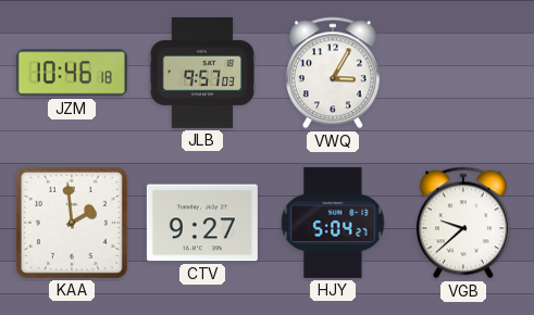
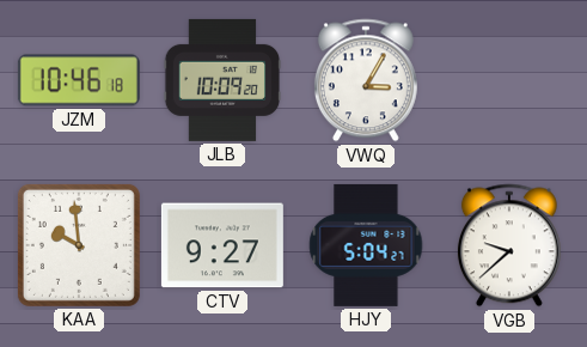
JLB: 9:57 -> 10:09
KAA: 1:59 -> 9:59
